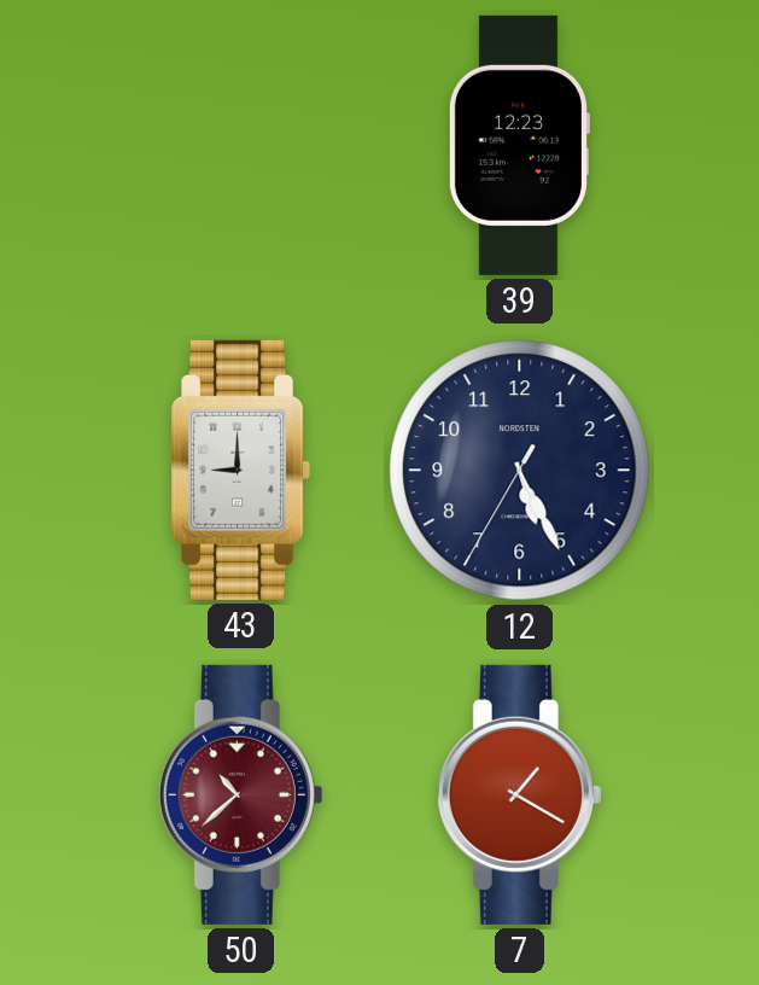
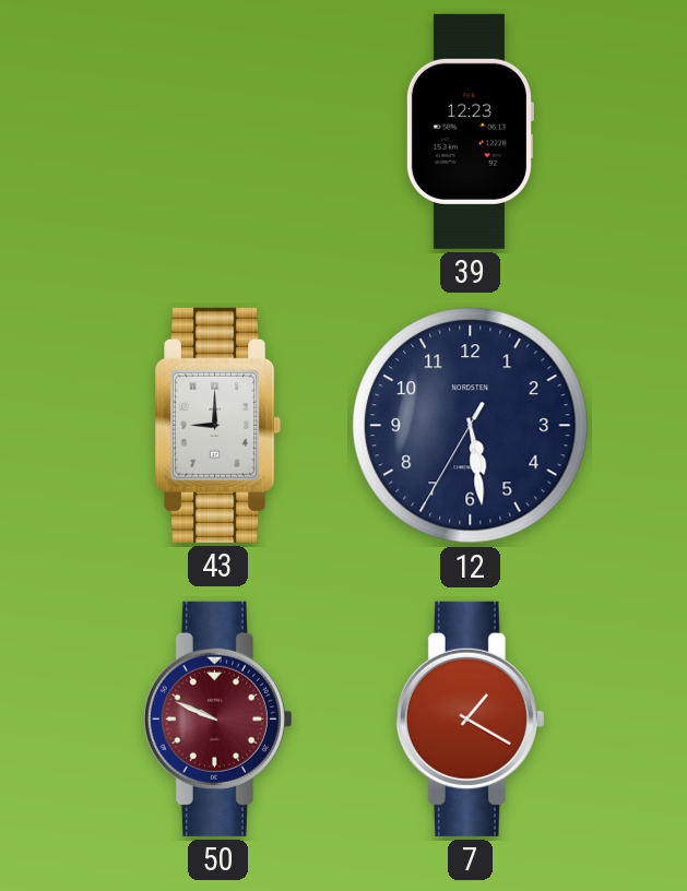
12: 5:25 -> 5:28
50: 10:38 -> 9:49
